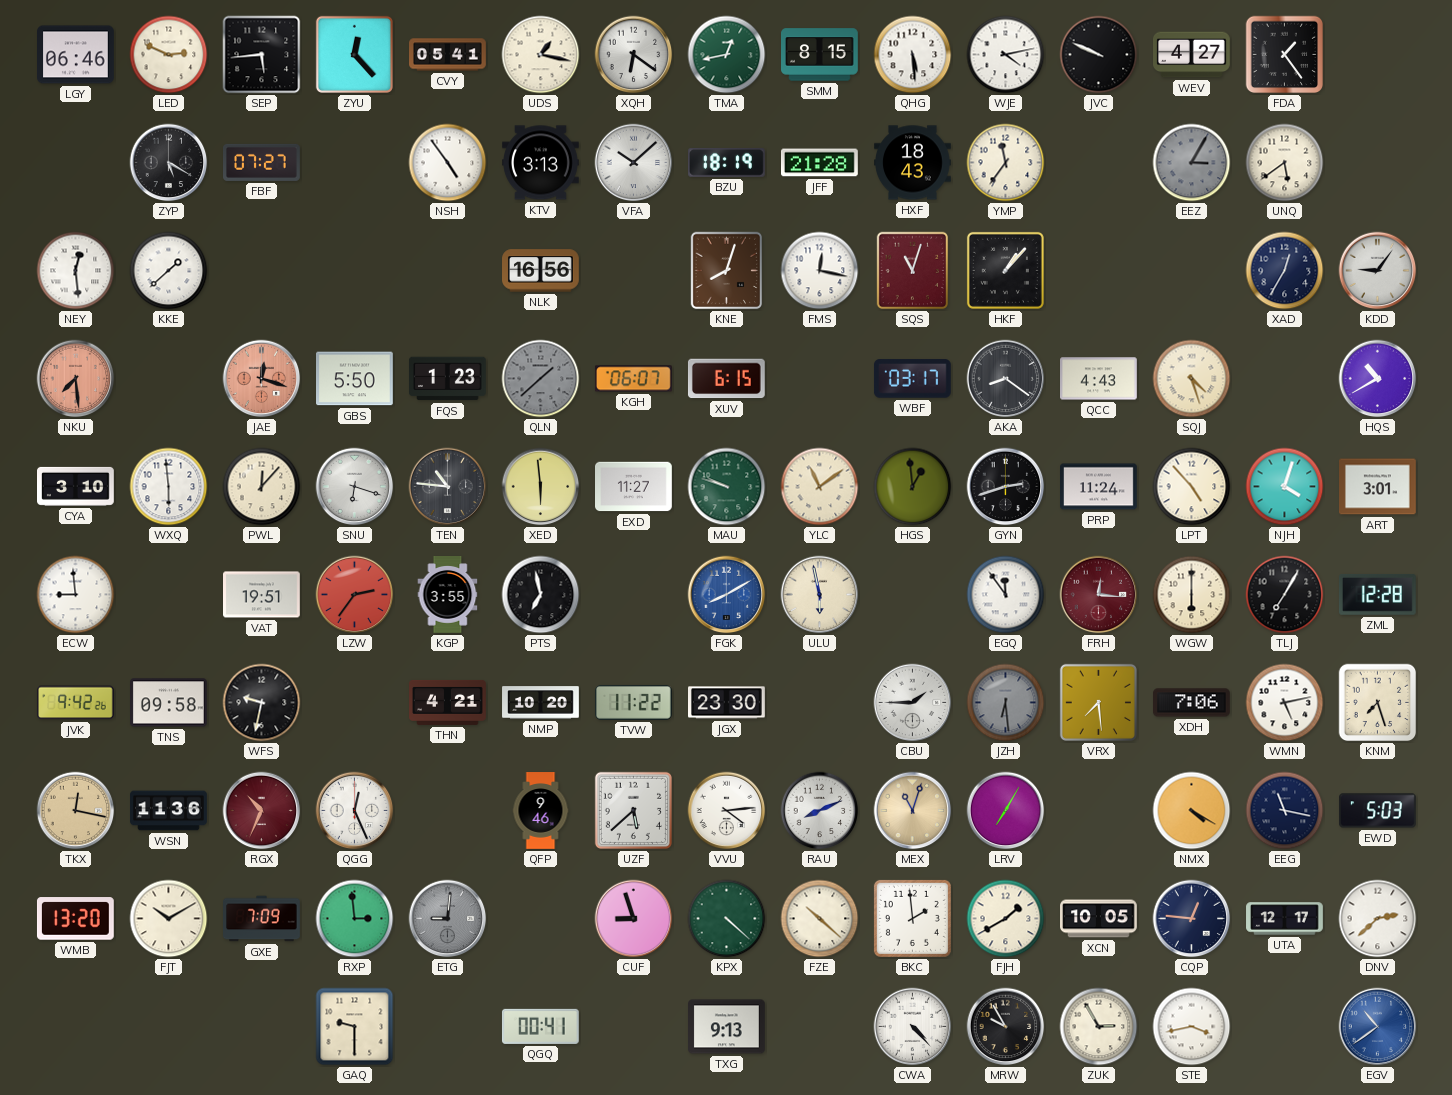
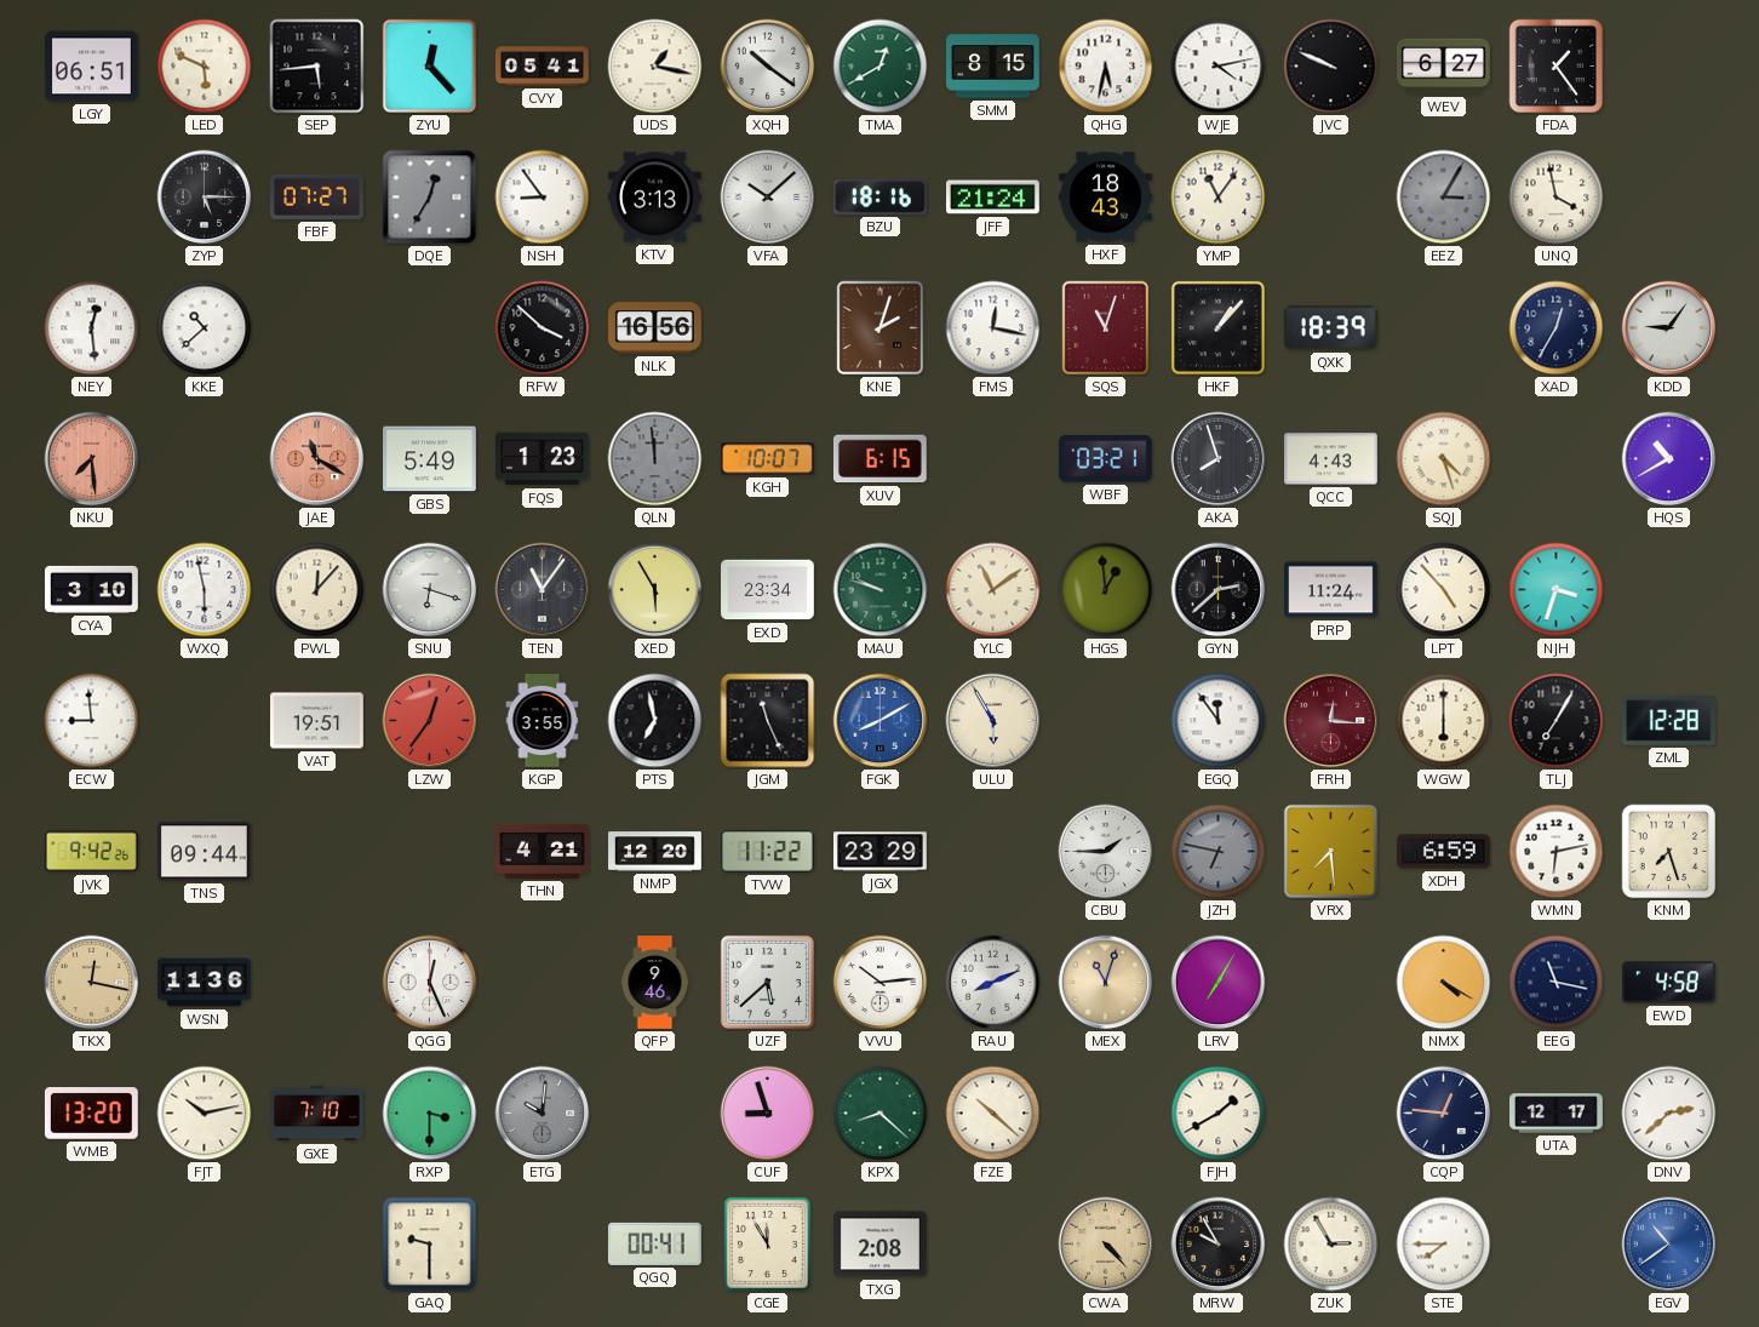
LGY: 06:46 -> 06:51
LED: 2:49 -> 5:49
XQH: 6:21 -> 10:21
TMA: 12:43 -> 12:40
QHG: 5:29 -> 5:32
WEV: 4:27 -> 6:27
ZYP: 5:20 -> 5:15
DQE: none -> 12:35
NSH: 4:54 -> 8:54
BZU: 18:19 -> 18:16
JFF: 21:28 -> 21:24
YMP: 11:36 -> 11:06
UNQ: 5:39 -> 3:58
KKE: 1:38 -> 10:38
RFW: none -> 3:52
KNE: 8:03 -> 2:03
QXK: none -> 18:39
JAE: 12:18 -> 11:20
GBS: 5:50 -> 5:49
QLN: 1:38 -> 11:59
KGH: 06:07 -> 10:07
WBF: 03:17 -> 03:21
AKA: 8:21 -> 7:57
WXQ: 5:59 -> 5:58
TEN: 10:46 -> 11:06
XED: 5:59 -> 5:55
EXD: 11:27 -> 23:34
GYN: 2:42 -> 2:38
NJH: 4:03 -> 3:33
ART: 3:01 -> none
LZW: 2:36 -> 12:36
JGM: none -> 11:26
ULU: 5:58 -> 5:55
TNS: 09:58 -> 09:44
WFS: 9:32 -> none
NMP: 10:20 -> 12:20
JGX: 23:30 -> 23:29
JZH: 6:29 -> 6:47
XDH: 7:06 -> 6:59
WMN: 5:13 -> 6:13
RGX: 10:34 -> none
VVU: 4:14 -> 10:14
EWD: 5:03 -> 4:58
FJT: 10:10 -> 10:13
GXE: 7:09 -> 7:10
RXP: 2:59 -> 3:30
ETG: 9:01 -> 10:01
KPX: 4:22 -> 8:22
BKC: 1:59 -> none
XCN: 10:05 -> none
CGE: none -> 11:55
TXG: 9:13 -> 2:08
CWA dial: white -> champagne
STE: 3:43 -> 7:45
